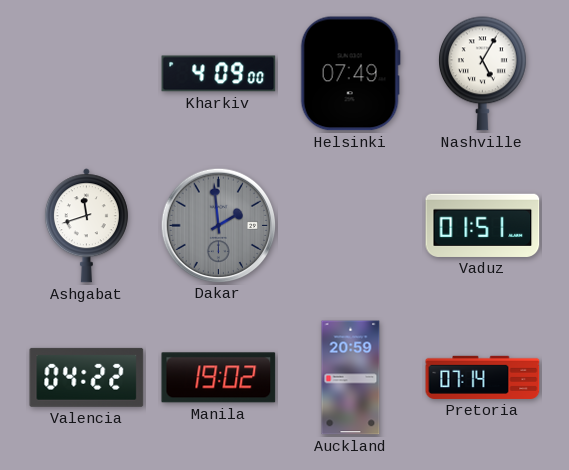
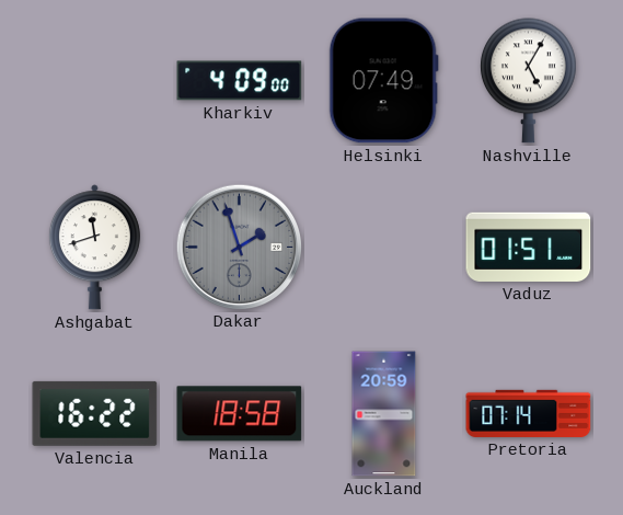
Dakar: 1:59 -> 1:57
Valencia: 04:22 -> 16:22
Manila: 19:02 -> 18:58
